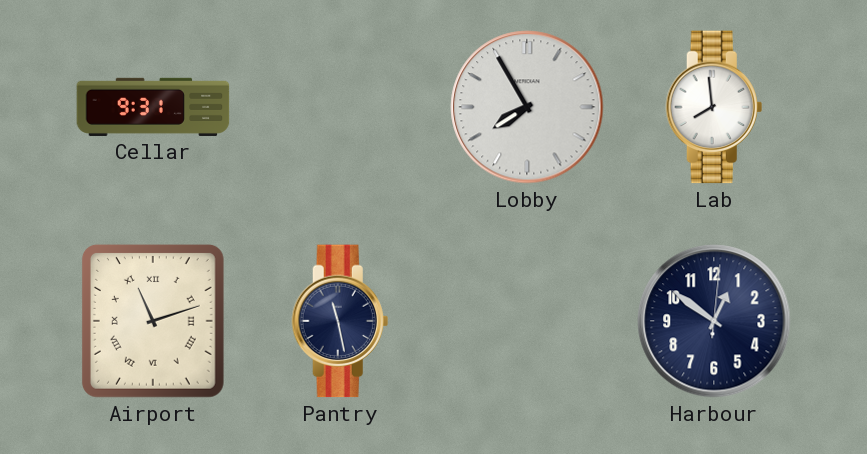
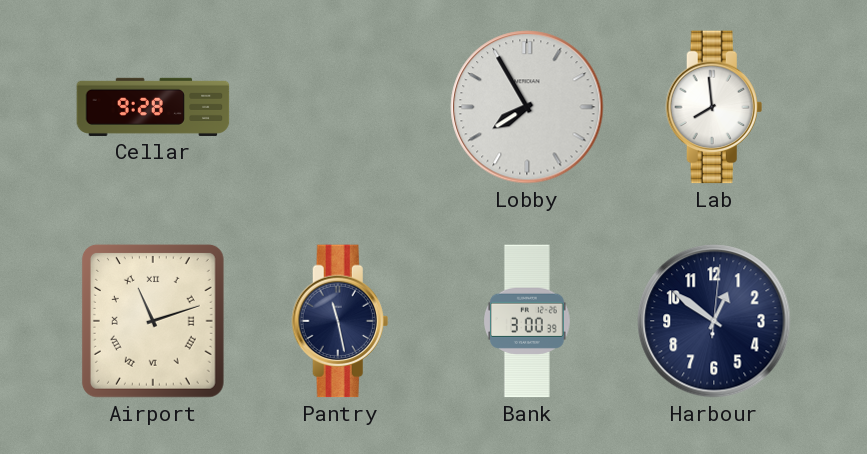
Cellar: 9:31 -> 9:28
Bank: none -> 3:00
